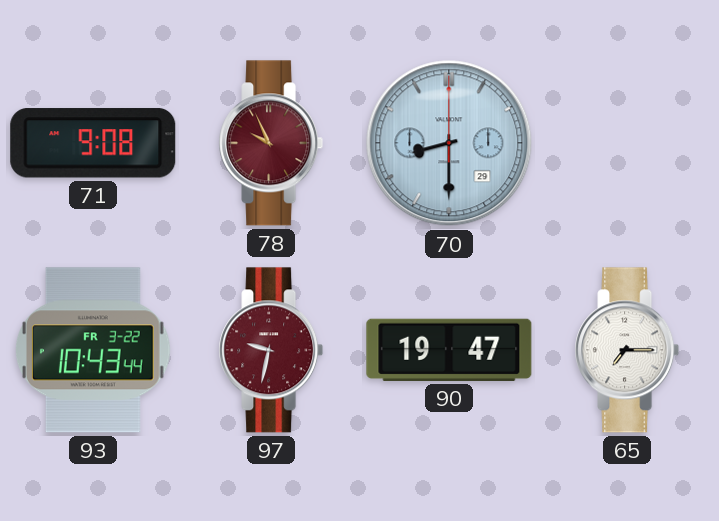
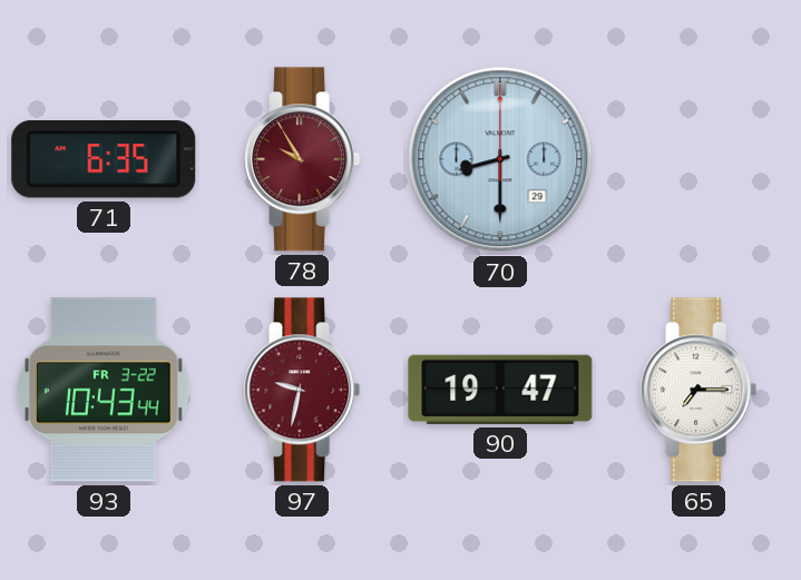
71: 9:08 -> 6:35
78: 9:56 -> 9:55
